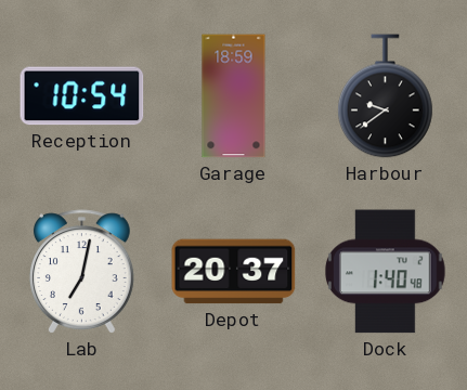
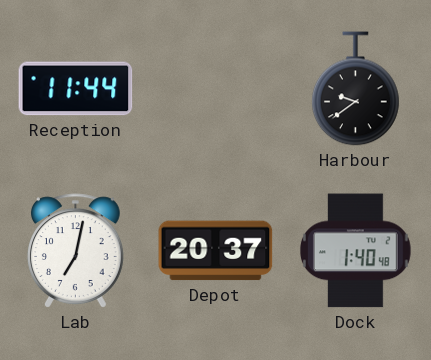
Reception: 10:54 -> 11:44
Garage: 18:59 -> none
